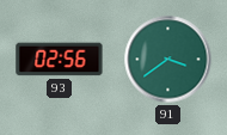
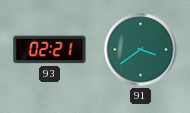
93: 02:56 -> 02:21
